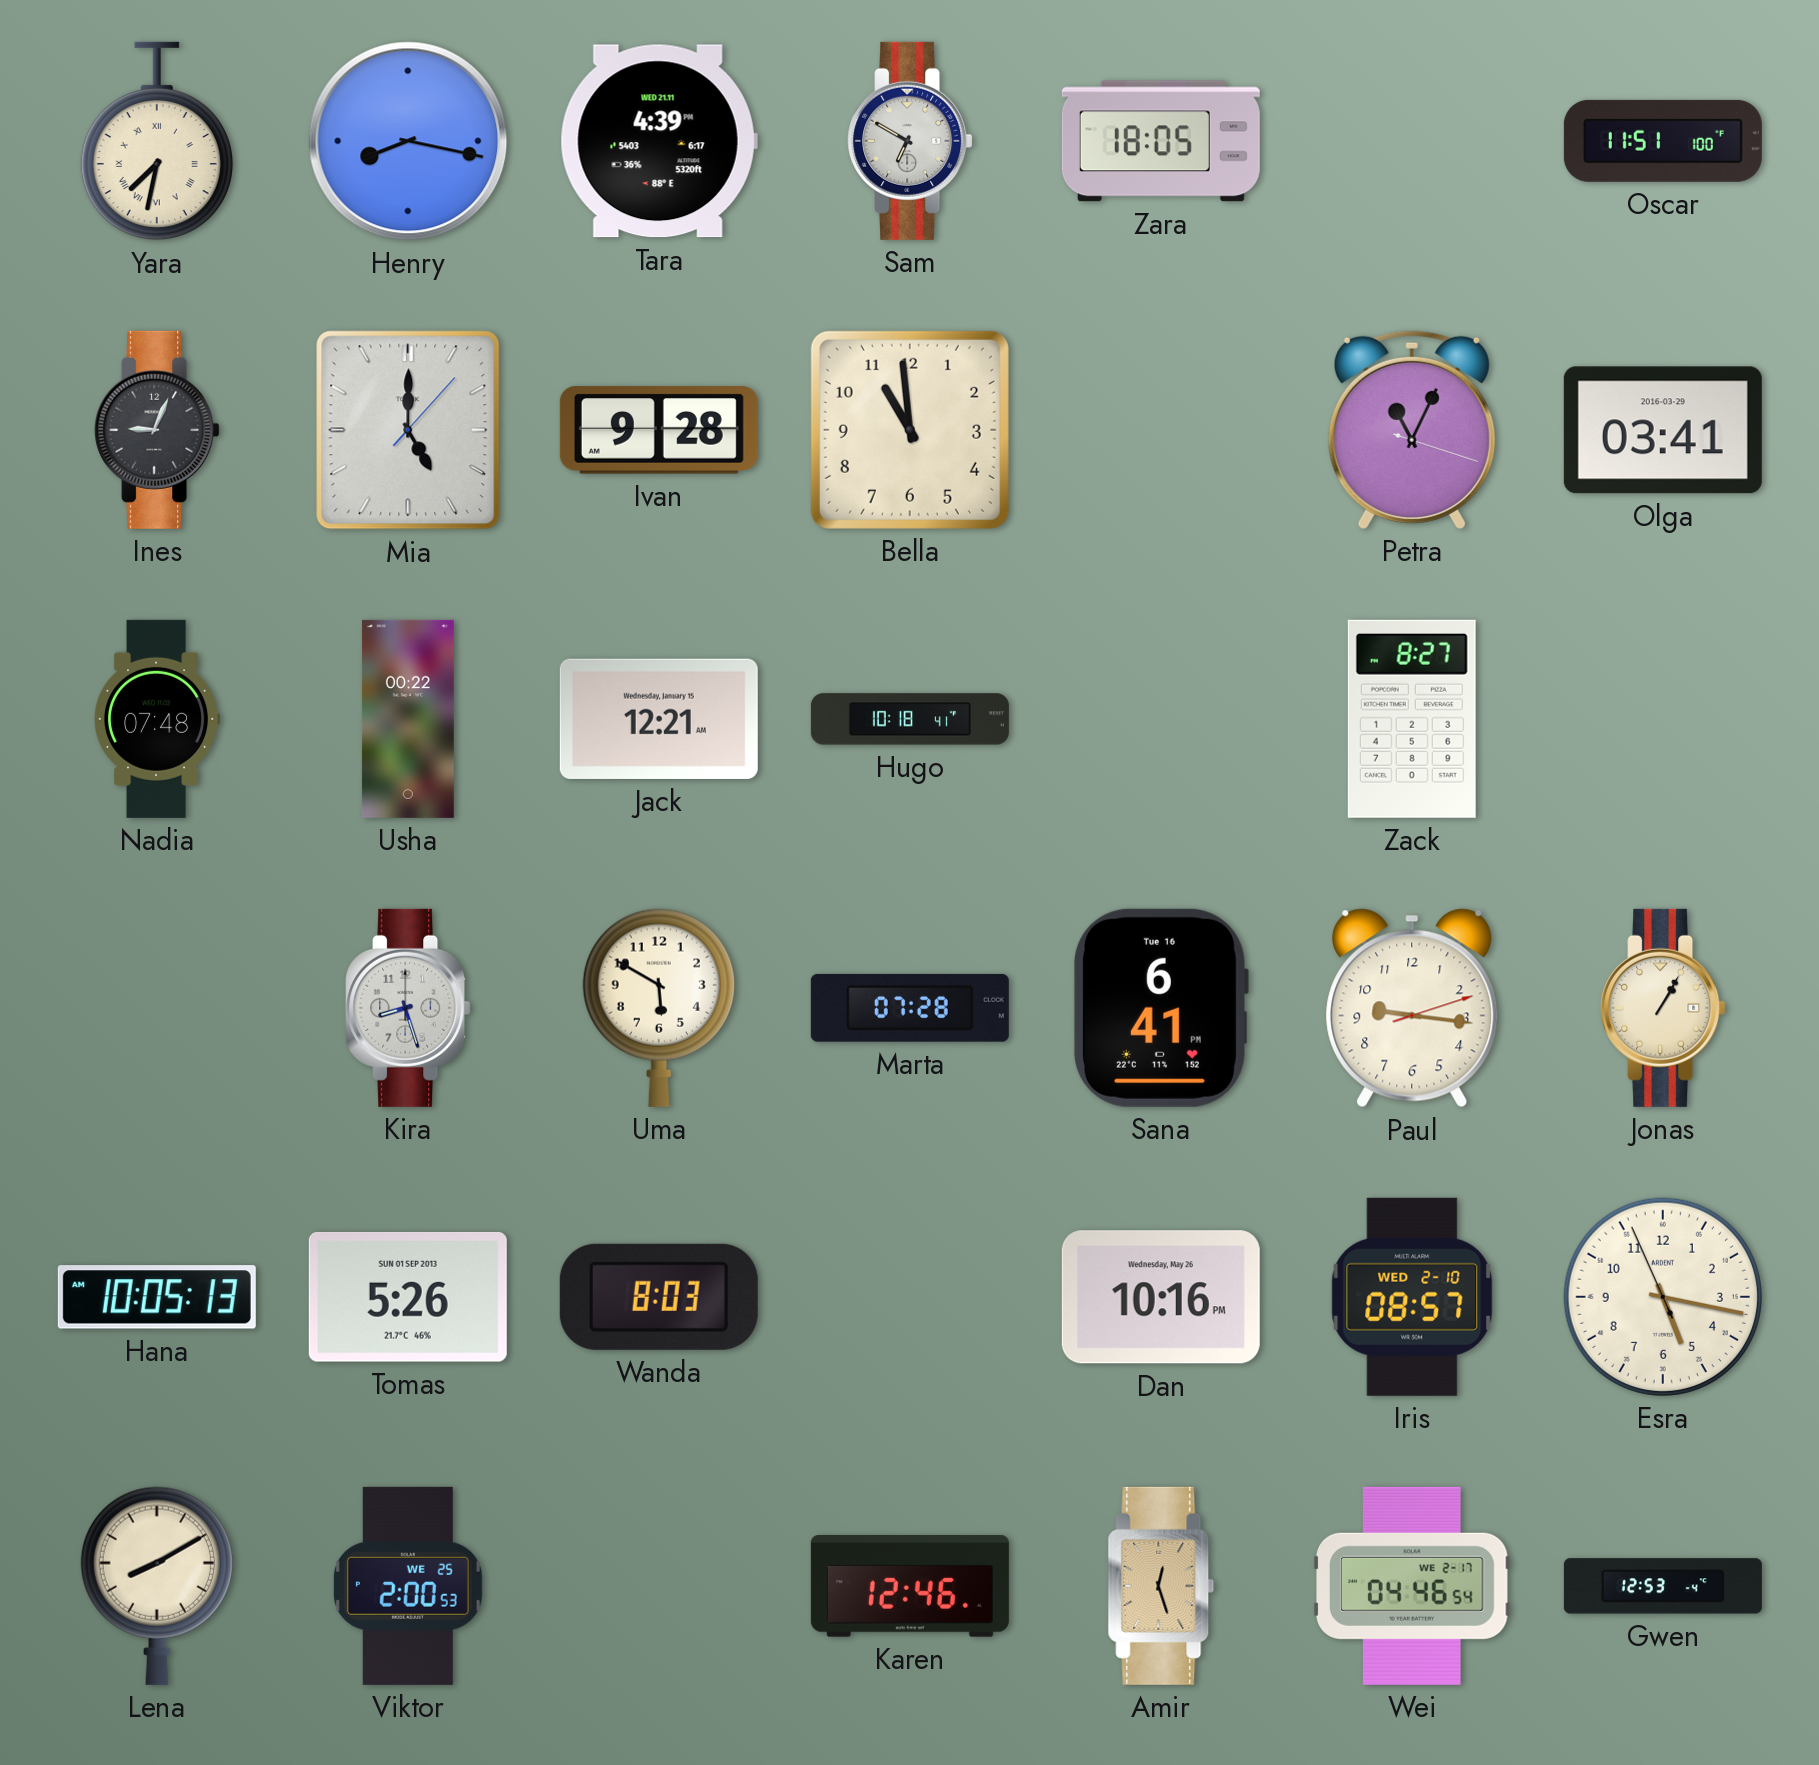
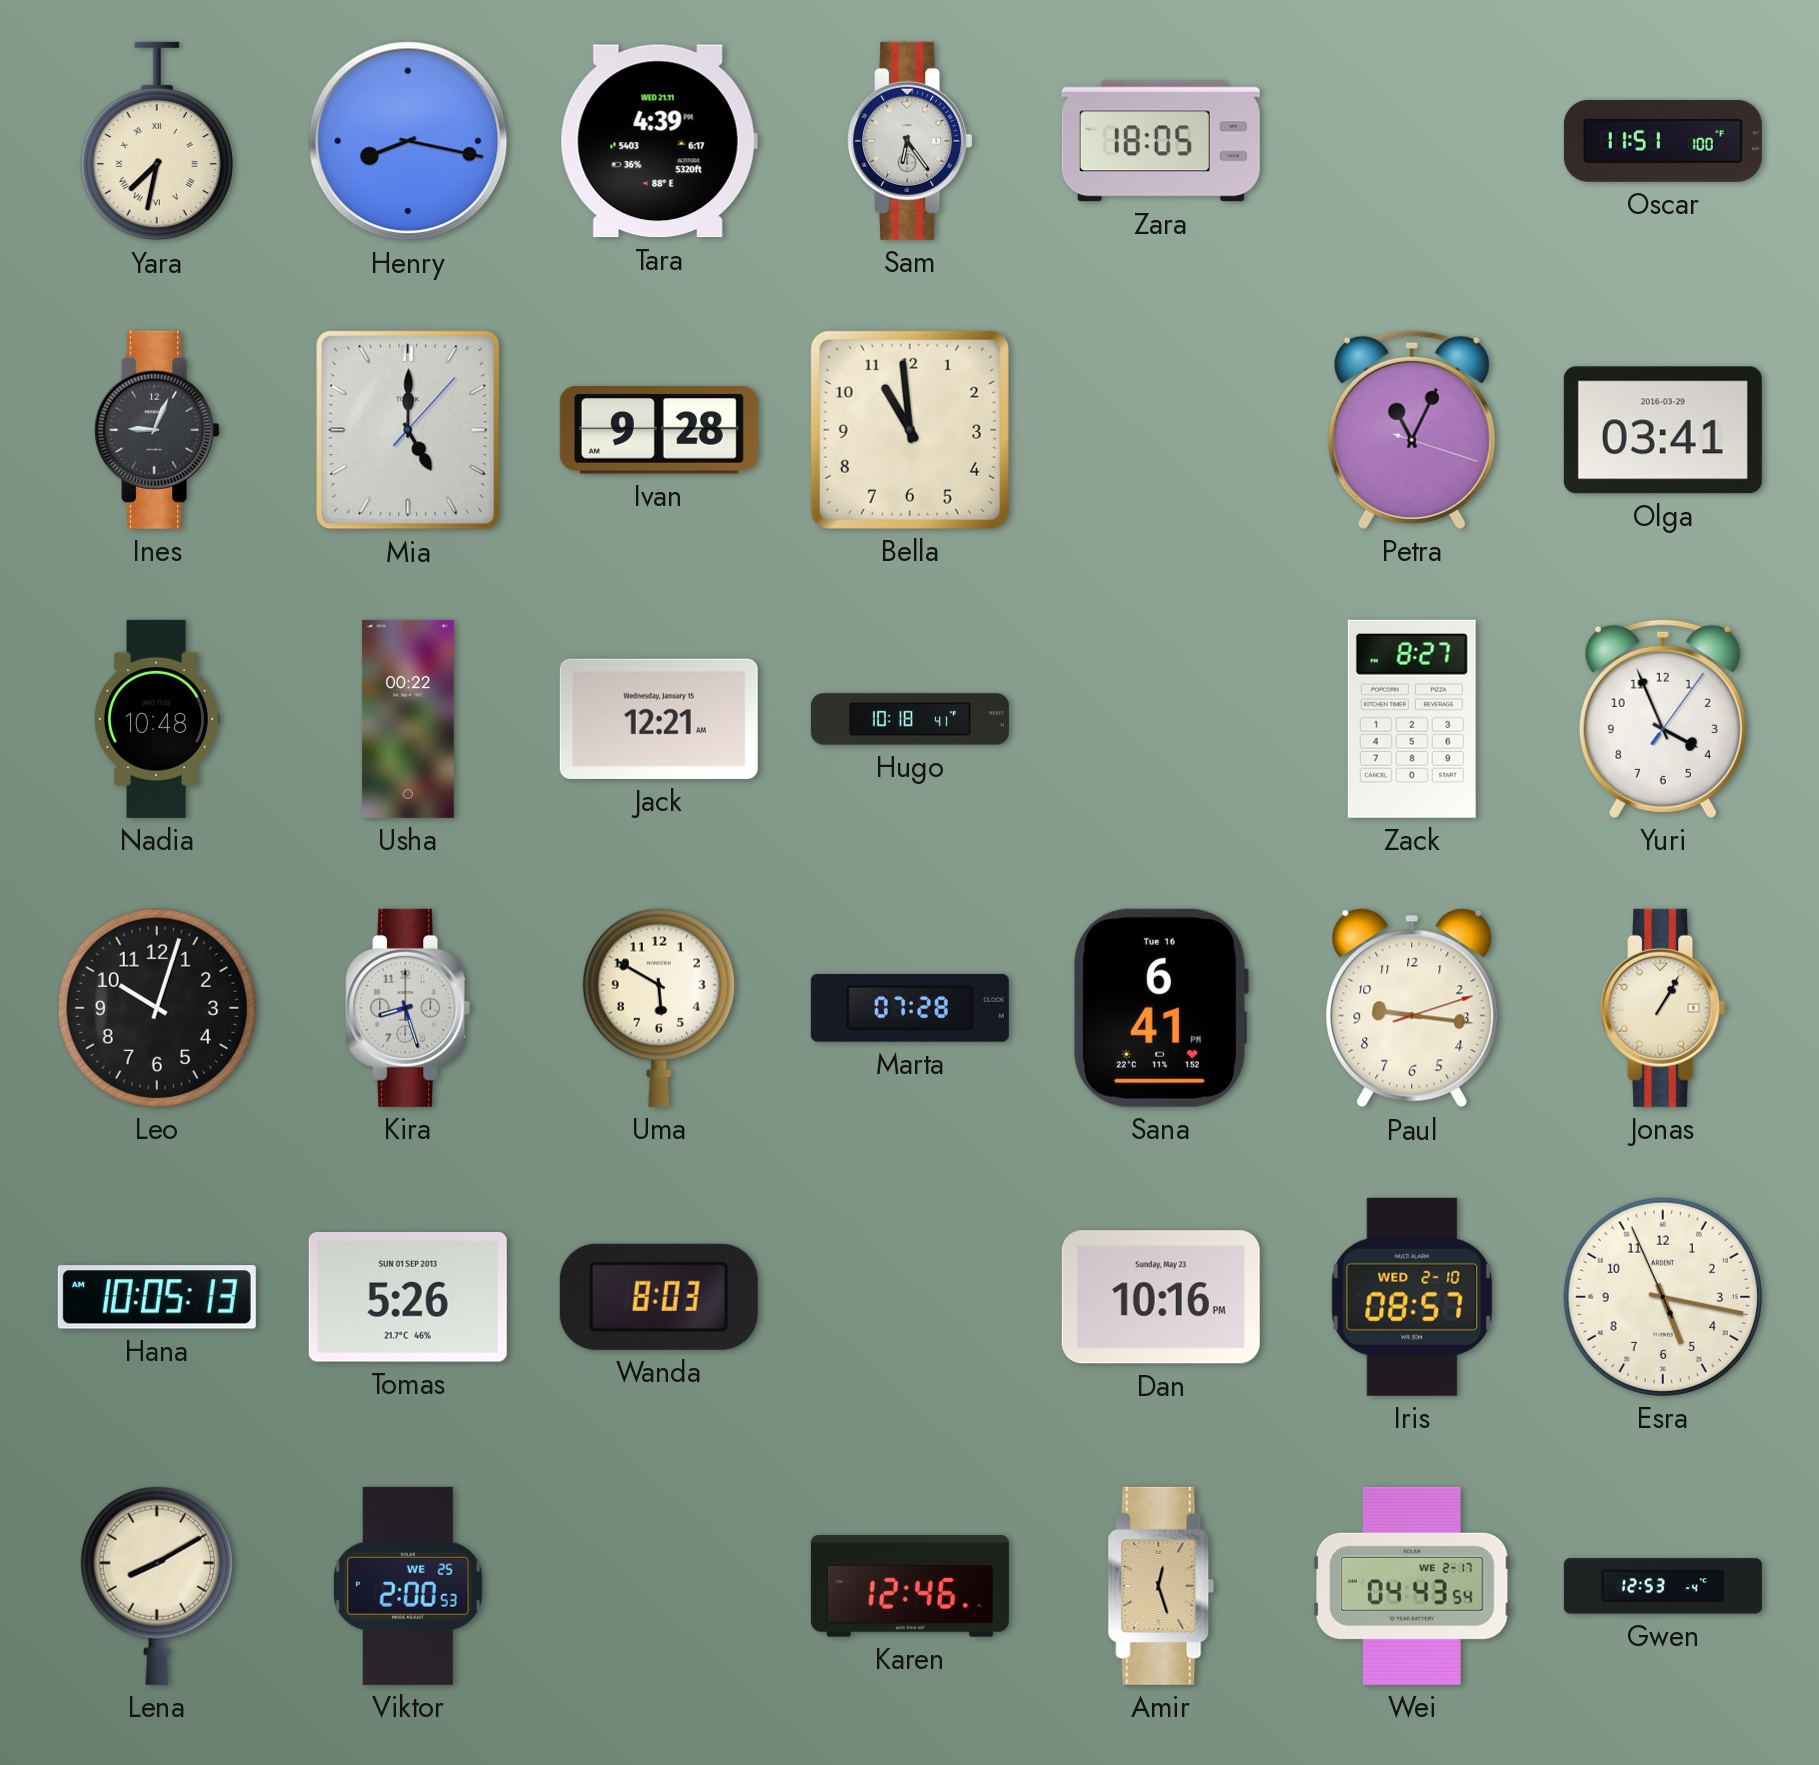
Sam: 6:50 -> 6:24
Nadia: 07:48 -> 10:48
Yuri: none -> 3:56
Leo: none -> 10:03
Dan date: Wednesday, May 26 -> Sunday, May 23
Wei: 04:46 -> 04:43
